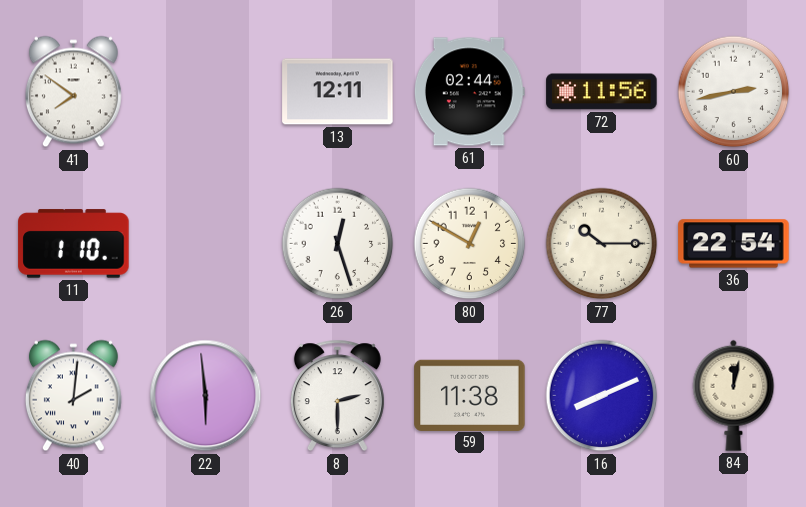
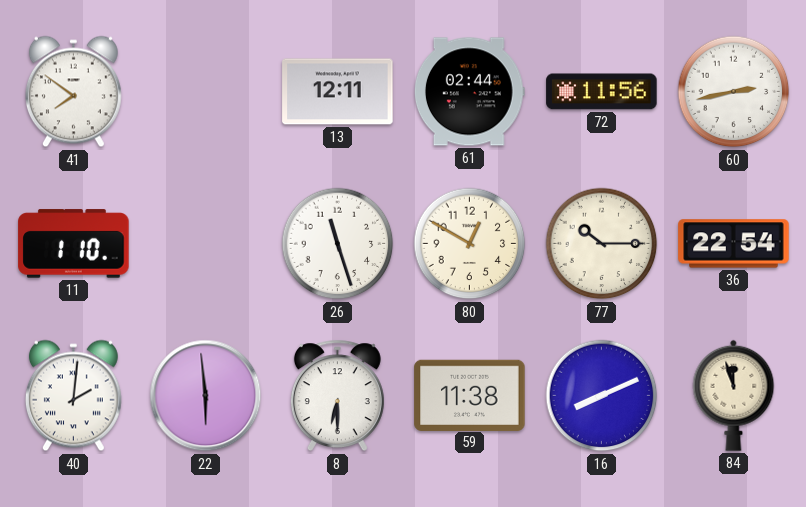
26: 12:27 -> 11:27
8: 2:30 -> 6:30
84: 12:02 -> 11:57
